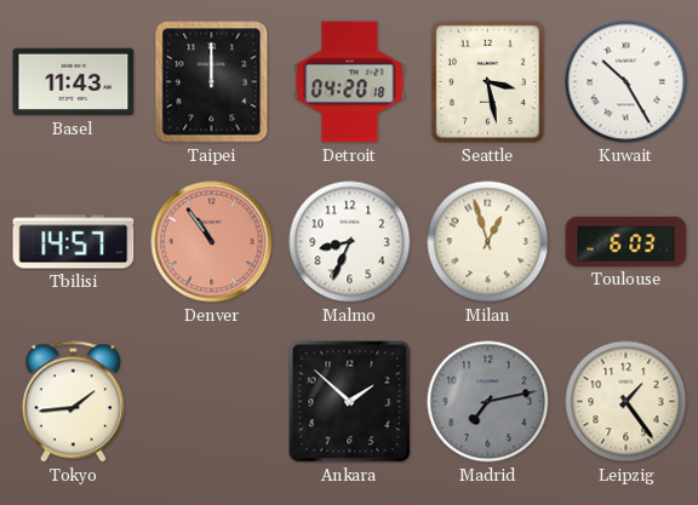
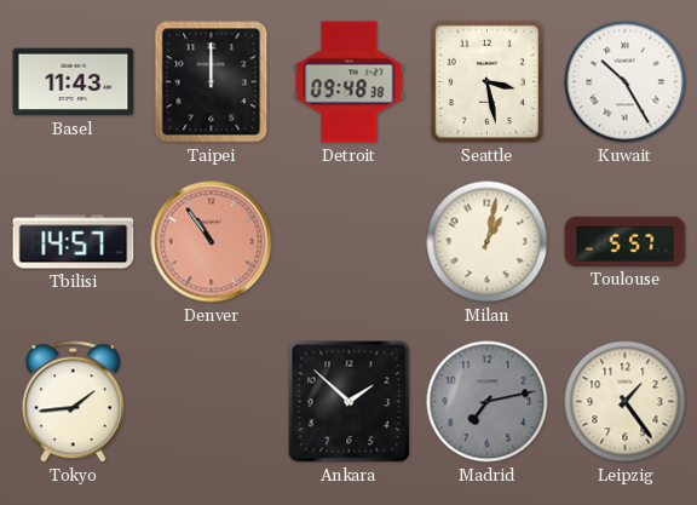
Detroit: 04:20 -> 09:48
Malmo: 8:34 -> none
Milan: 12:57 -> 1:02
Toulouse: 6:03 -> 5:57
